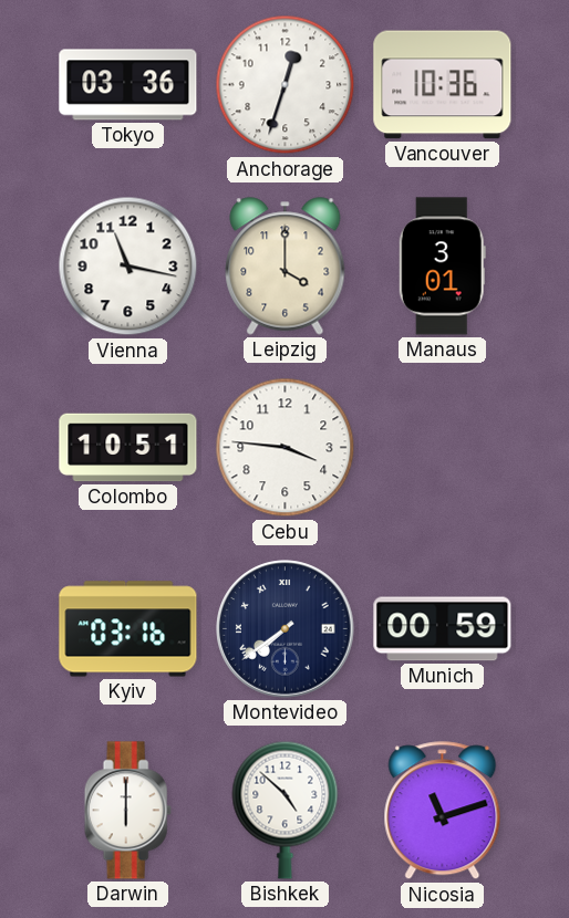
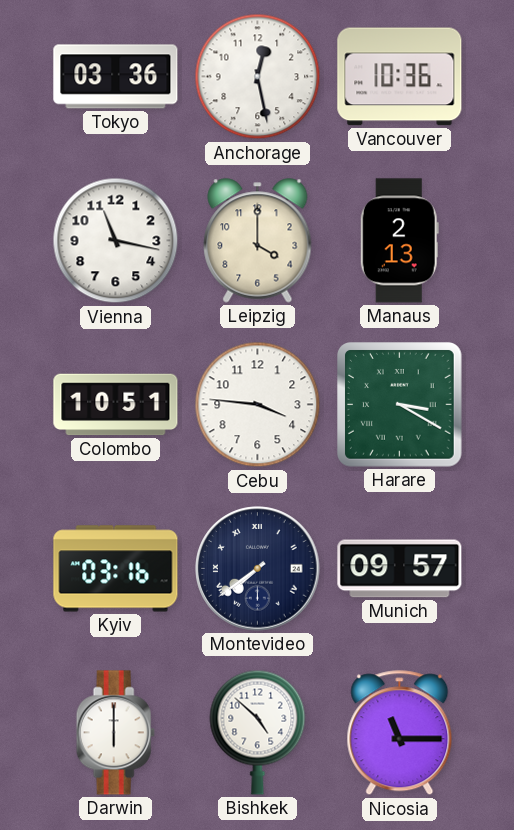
Anchorage: 12:33 -> 12:28
Manaus: 3:01 -> 2:13
Harare: none -> 3:20
Munich: 00:59 -> 09:57
Nicosia: 11:12 -> 11:15
